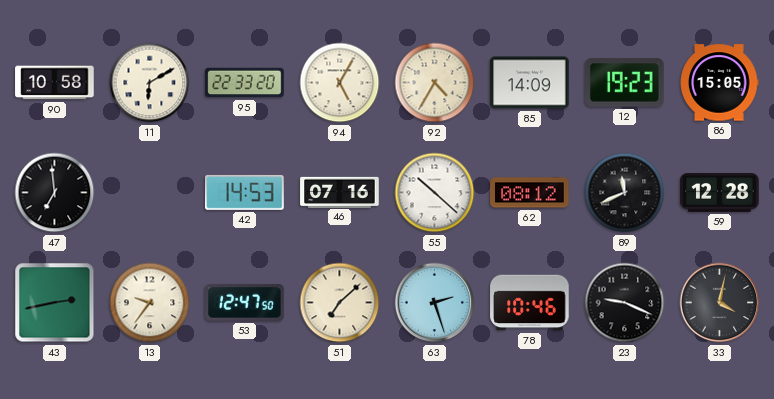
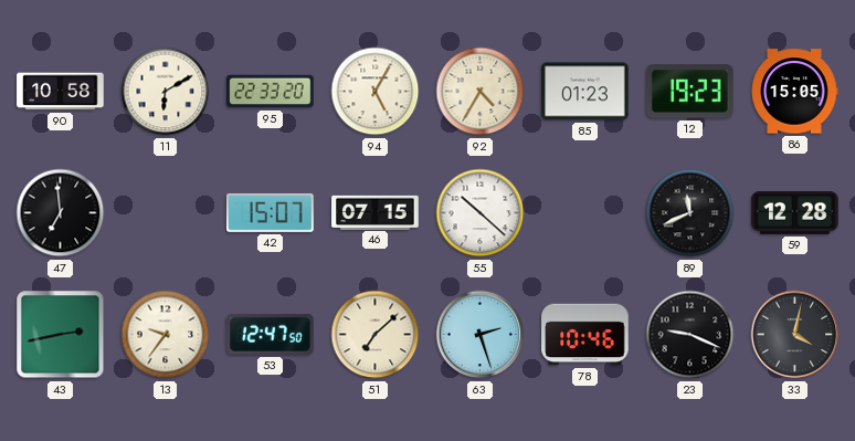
85: 14:09 -> 01:23
42: 14:53 -> 15:07
46: 07:16 -> 07:15
62: 08:12 -> none
